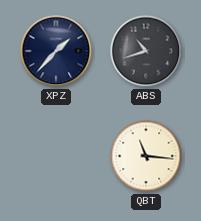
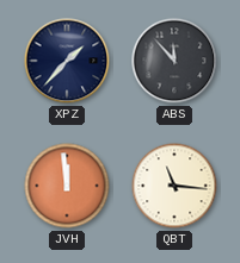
ABS: 10:42 -> 11:53
JVH: none -> 11:59
